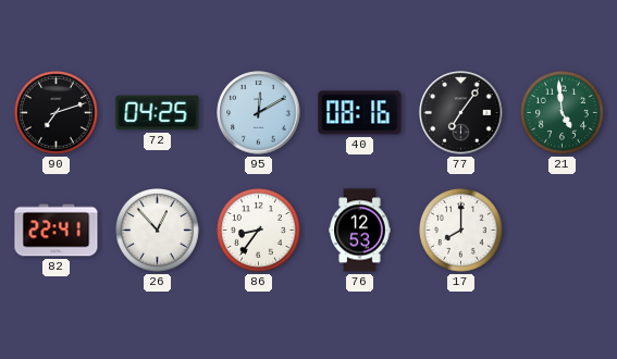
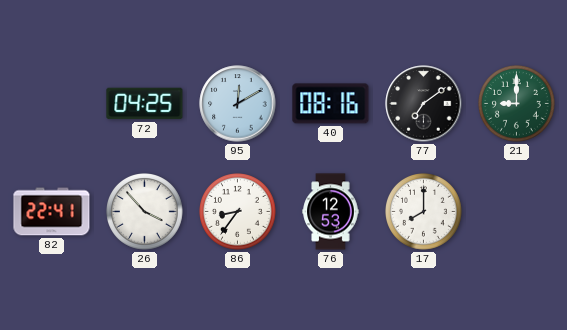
90: 7:12 -> none
77: 7:06 -> 7:09
21: 4:59 -> 9:00
26: 12:53 -> 3:53
